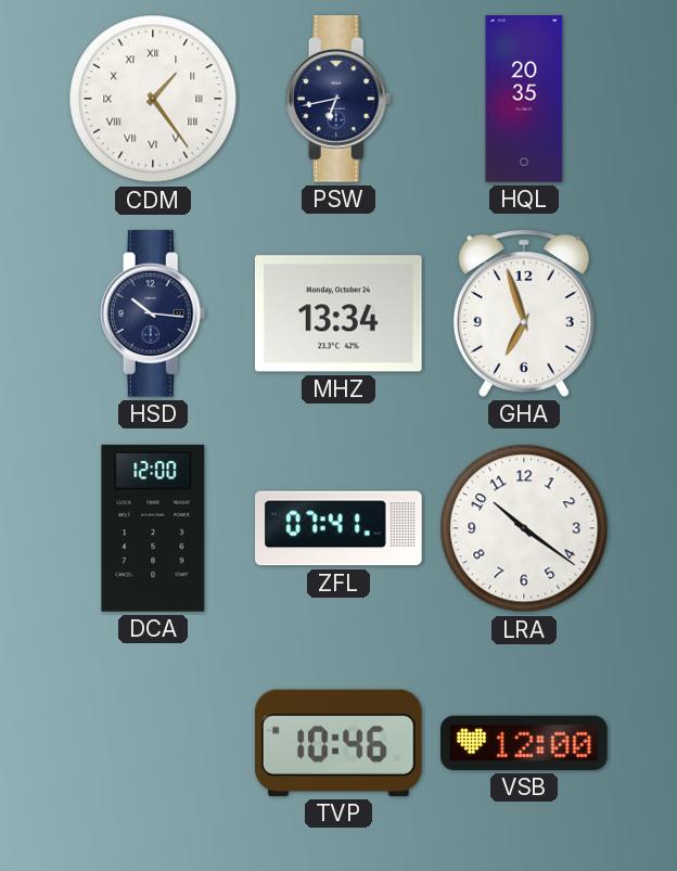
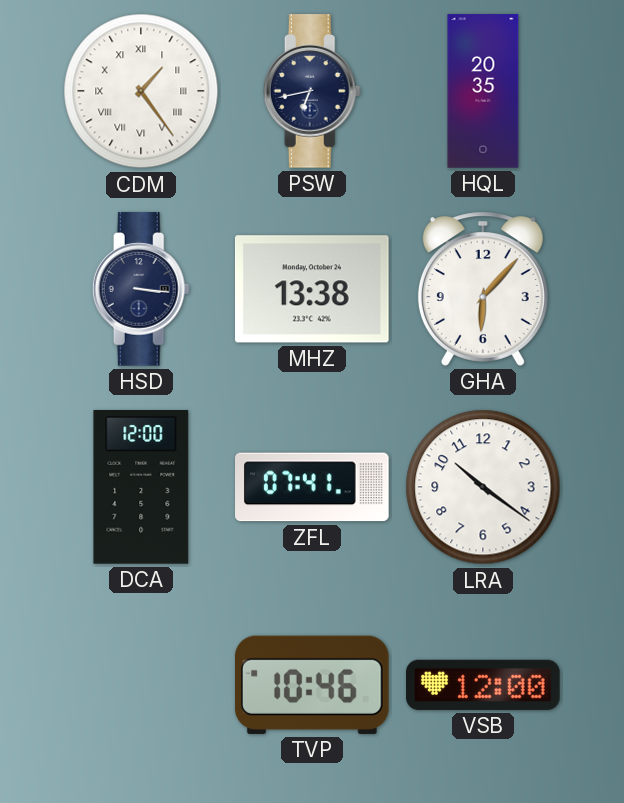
HSD: 10:16 -> 3:16
MHZ: 13:34 -> 13:38
GHA: 6:57 -> 6:07
